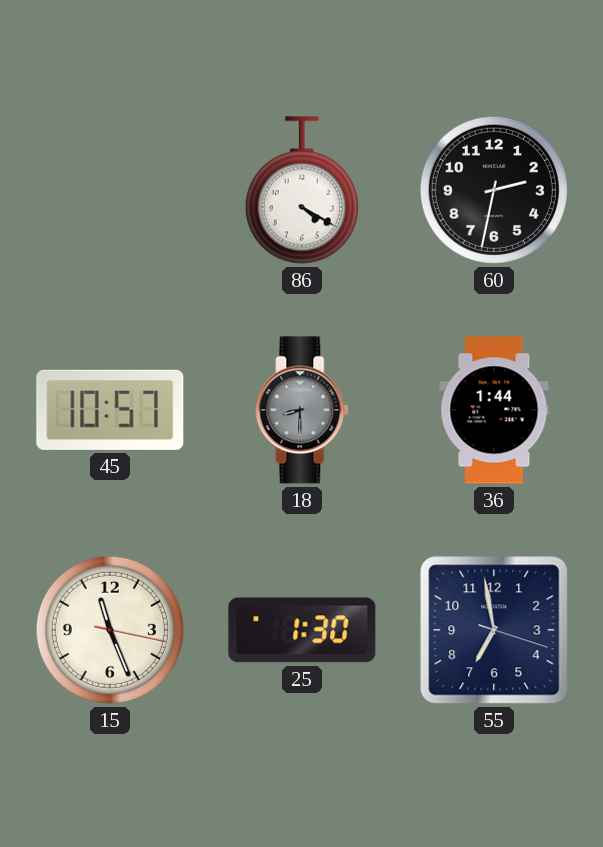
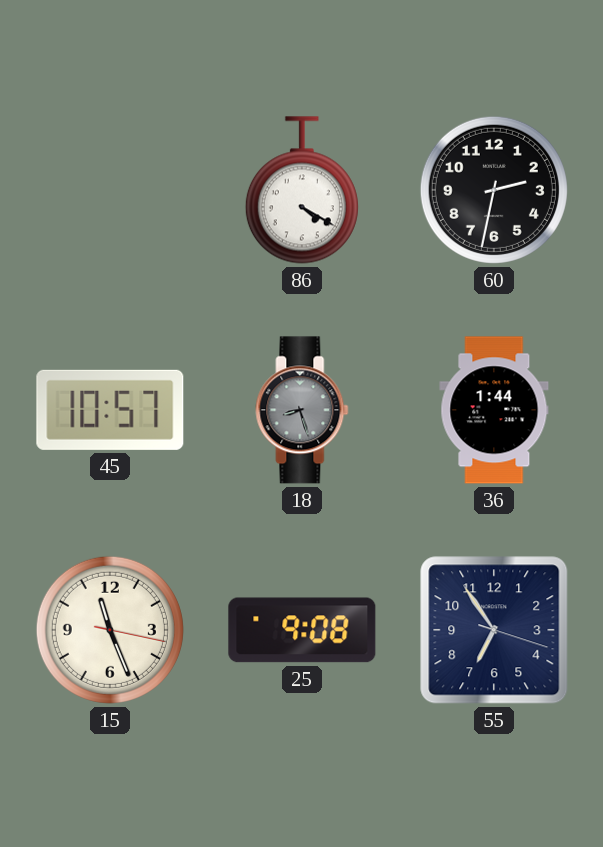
18: 8:30 -> 8:27
25: 1:30 -> 9:08
55: 6:58 -> 6:54
